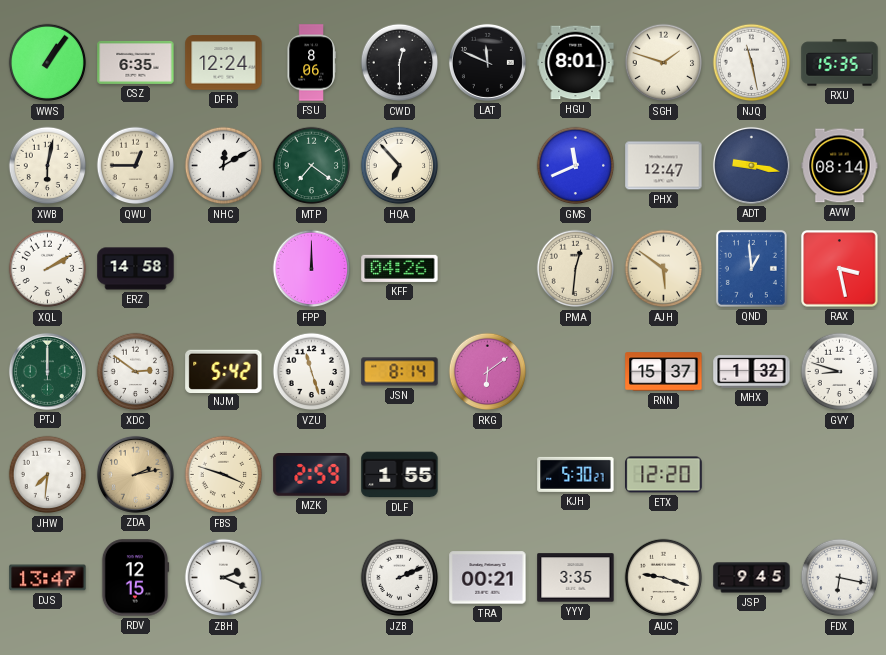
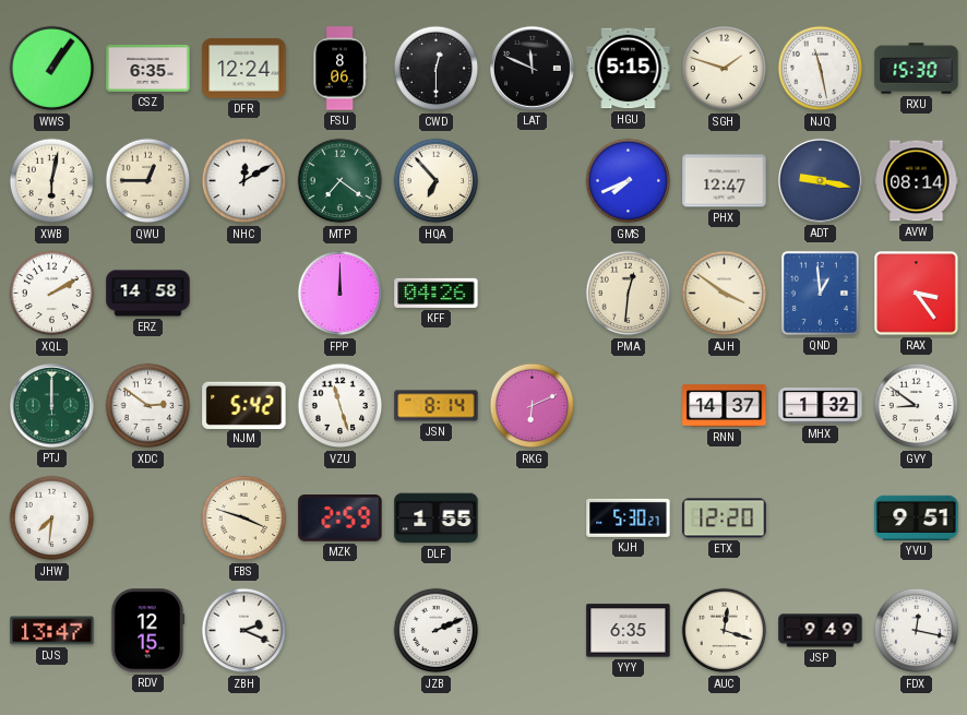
HGU: 8:01 -> 5:15
RXU: 15:35 -> 15:30
GMS: 11:41 -> 7:41
AJH: 5:51 -> 3:51
RAX: 3:28 -> 3:24
RKG: 6:09 -> 6:11
RNN: 15:37 -> 14:37
GVY: 8:48 -> 8:51
ZDA: 2:13 -> none
YVU: none -> 9:51
TRA: 00:21 -> none
YYY: 3:35 -> 6:35
AUC: 9:18 -> 12:18
JSP: 9:45 -> 9:49
FDX: 6:17 -> 12:17
